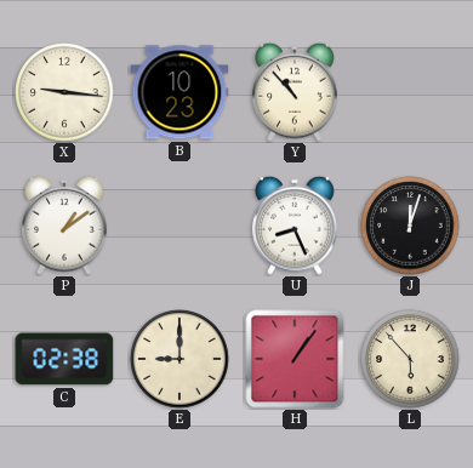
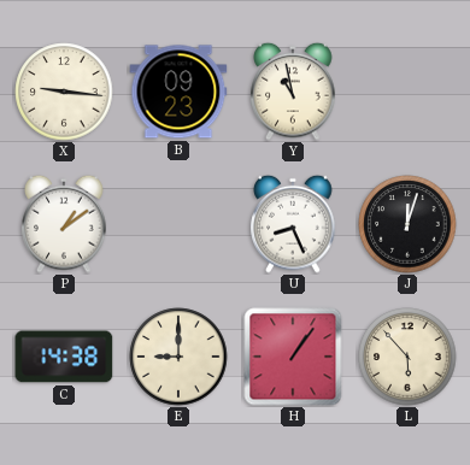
B: 10:23 -> 09:23
Y: 10:53 -> 10:58
C: 02:38 -> 14:38
